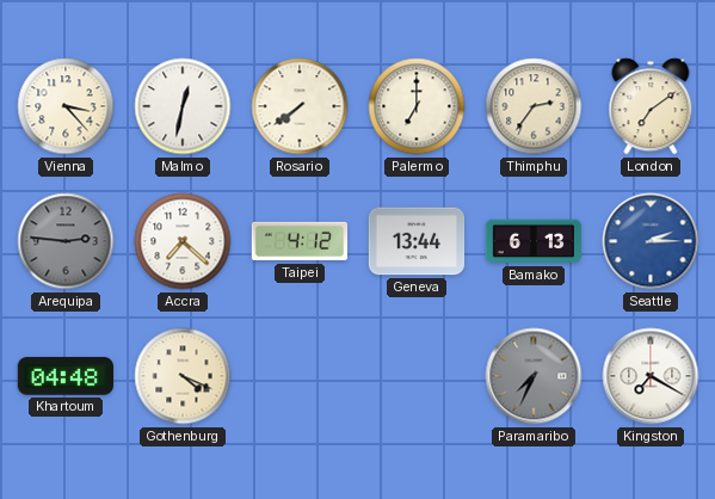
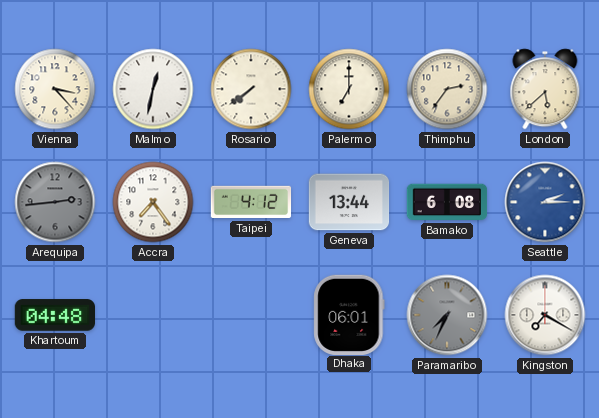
London: 7:09 -> 5:38
Arequipa: 2:46 -> 2:44
Accra: 7:22 -> 7:24
Bamako: 6:13 -> 6:08
Gothenburg: 4:19 -> none
Dhaka: none -> 06:01
